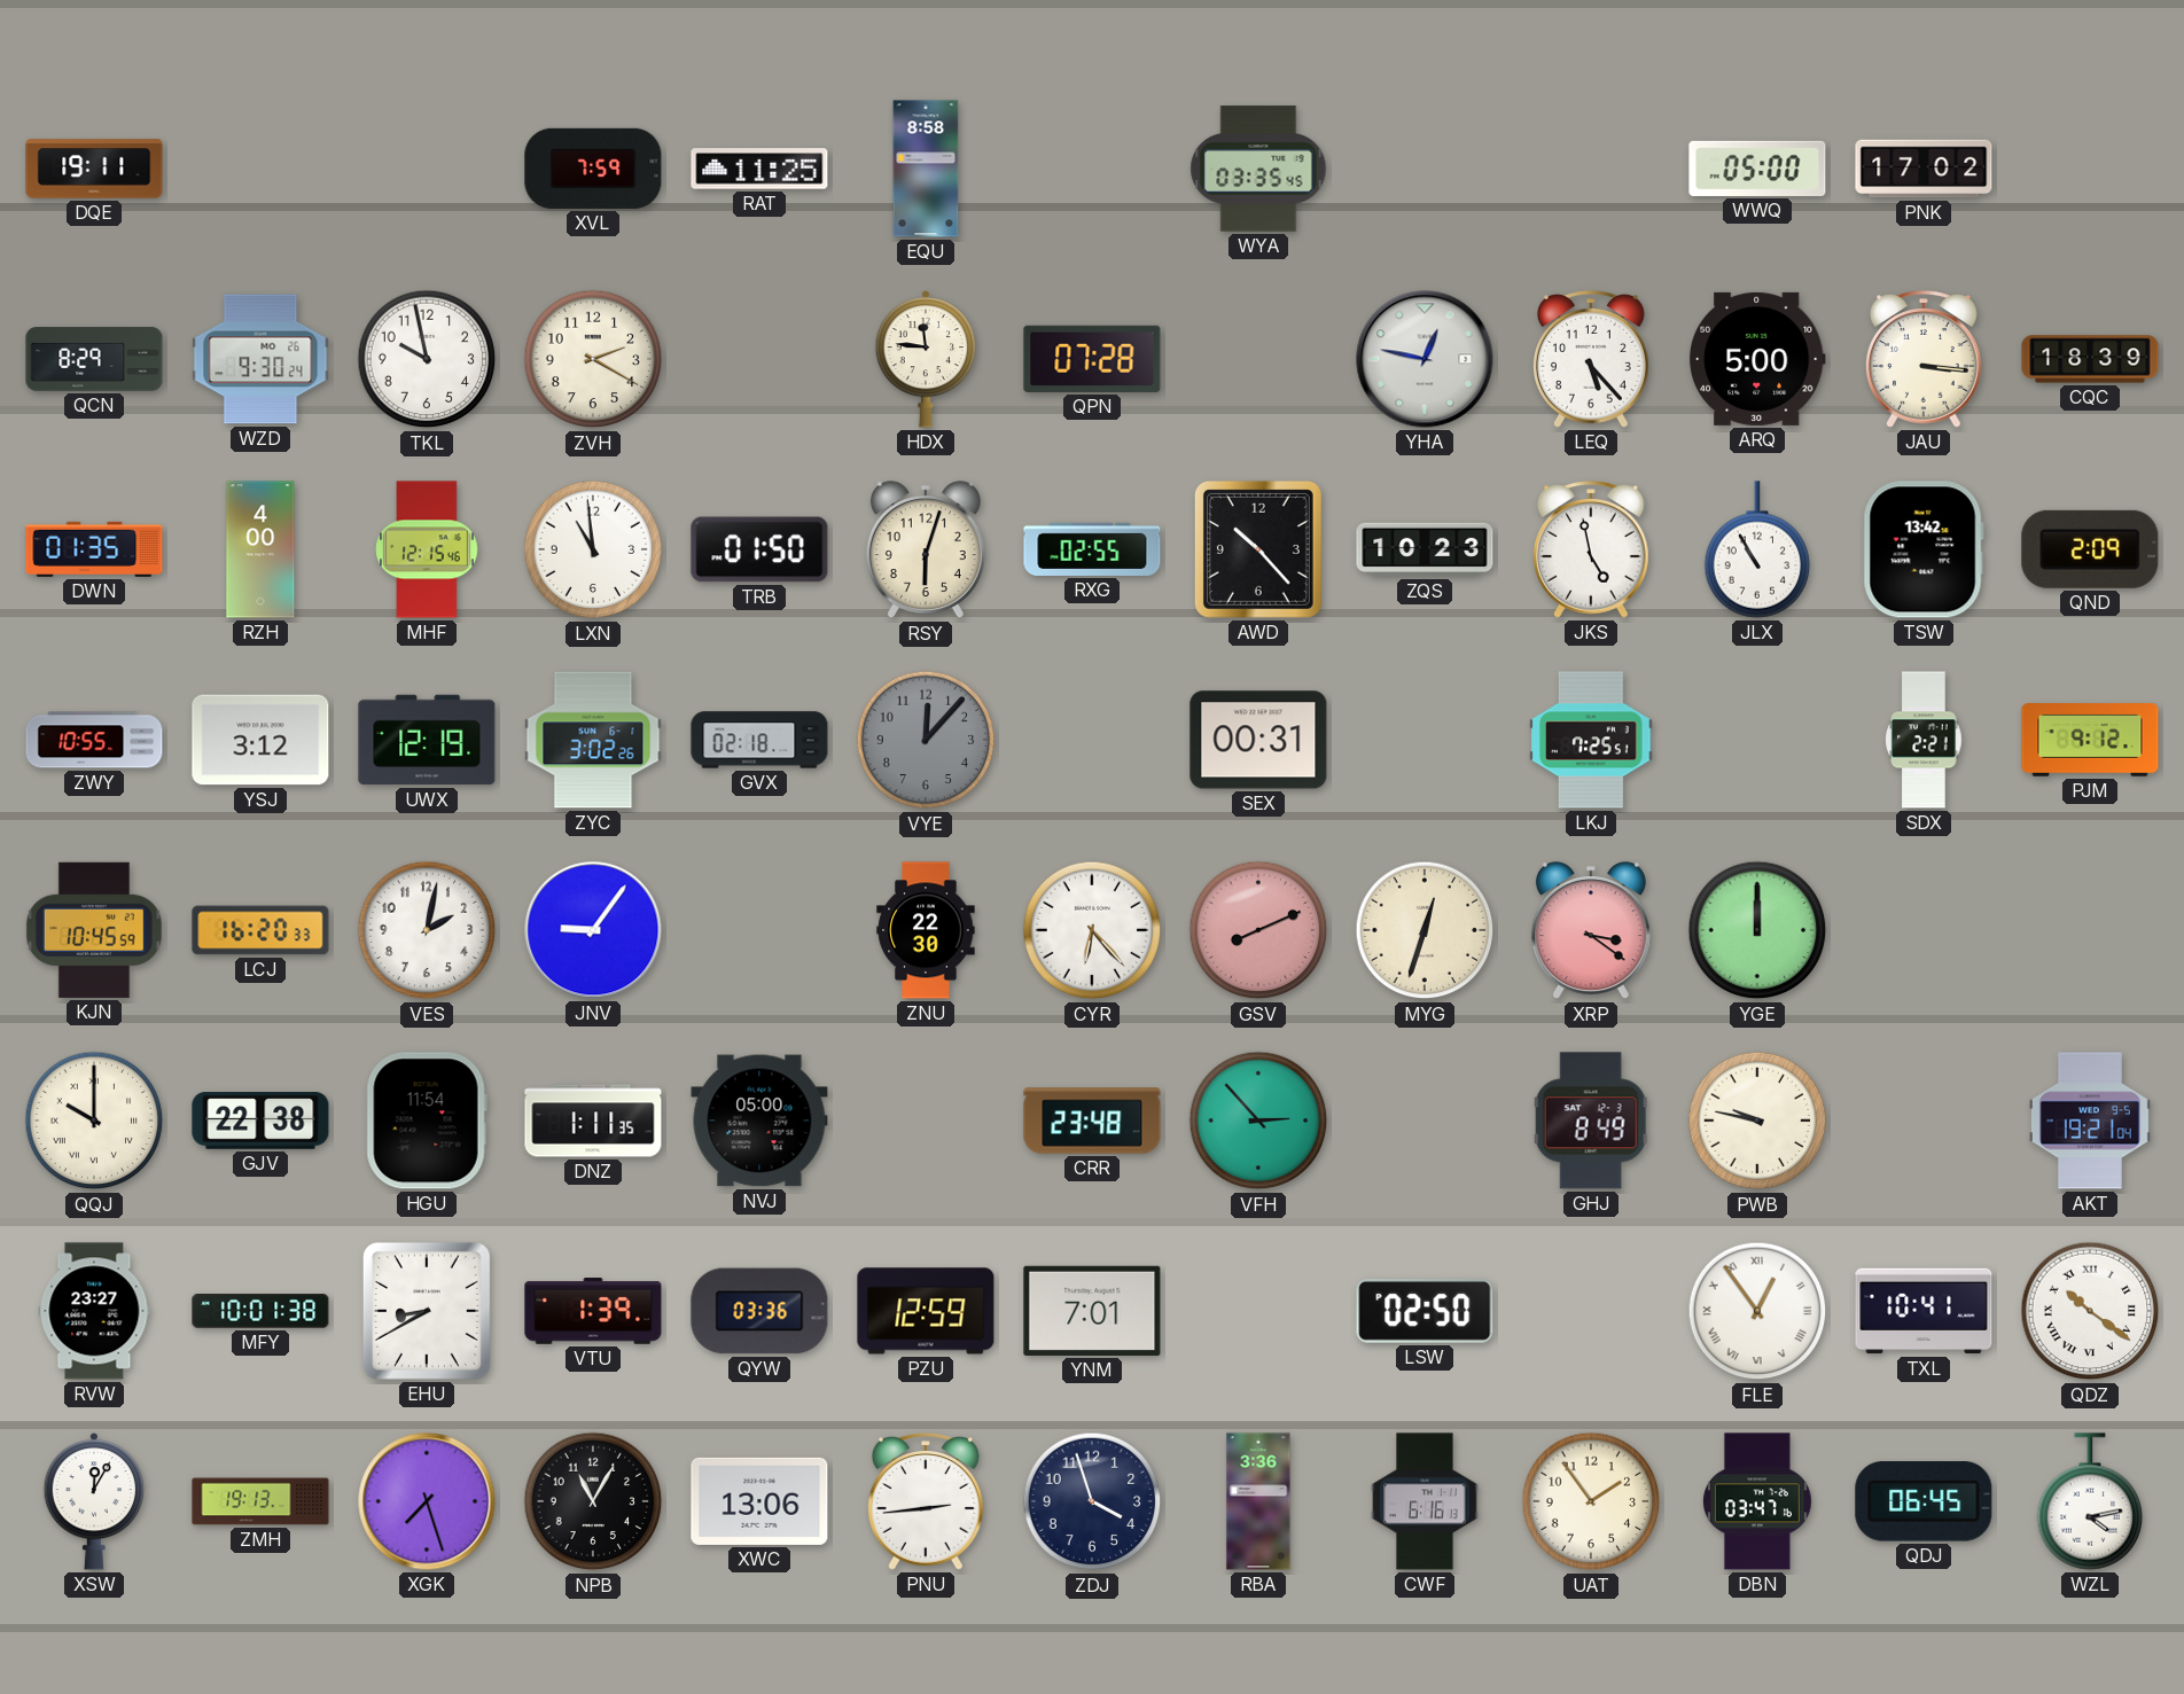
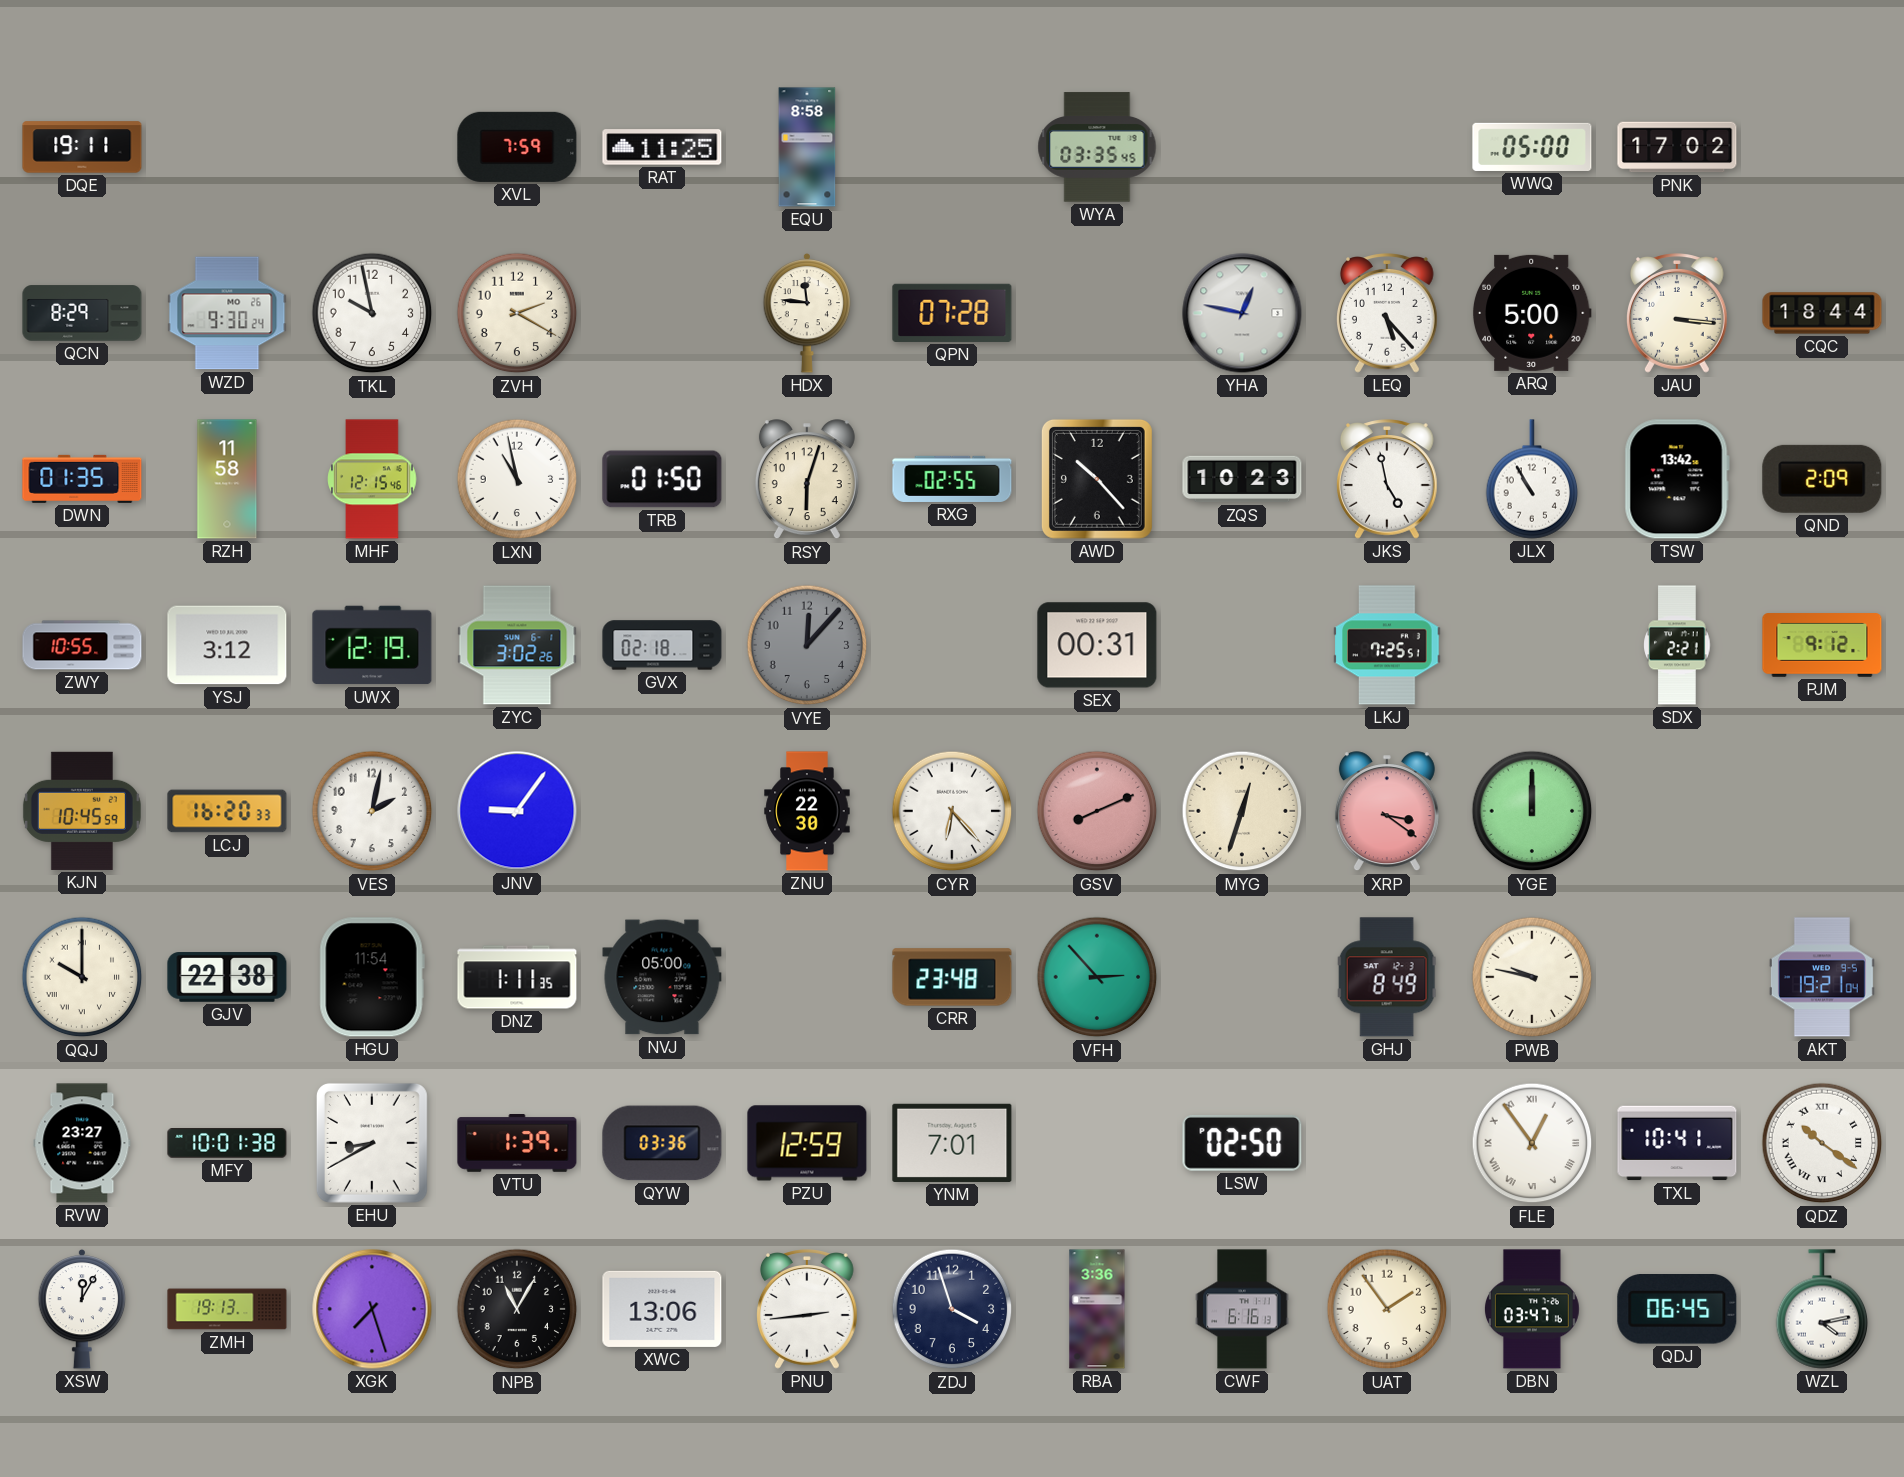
CQC: 18:39 -> 18:44
RZH: 4:00 -> 11:58
LXN: 10:59 -> 10:58
